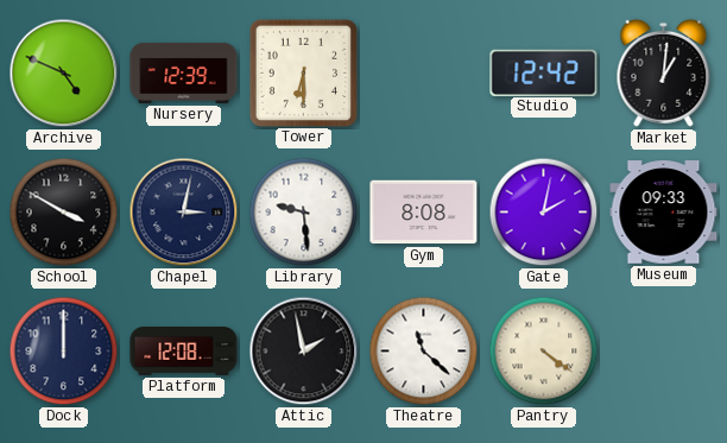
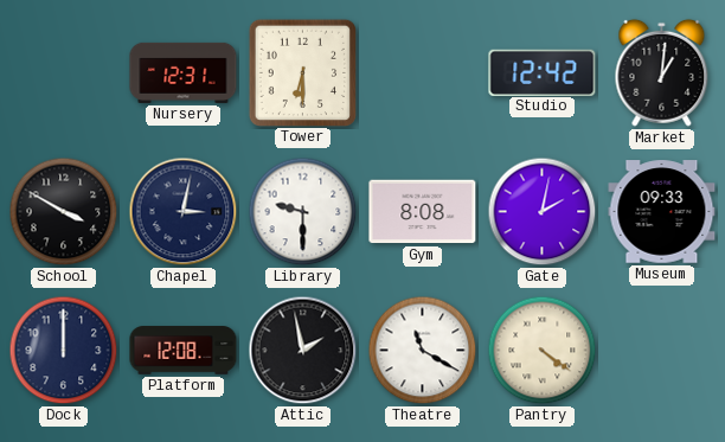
Archive: 4:49 -> none
Nursery: 12:39 -> 12:31
Library: 9:29 -> 9:30
Theatre: 11:22 -> 11:20
